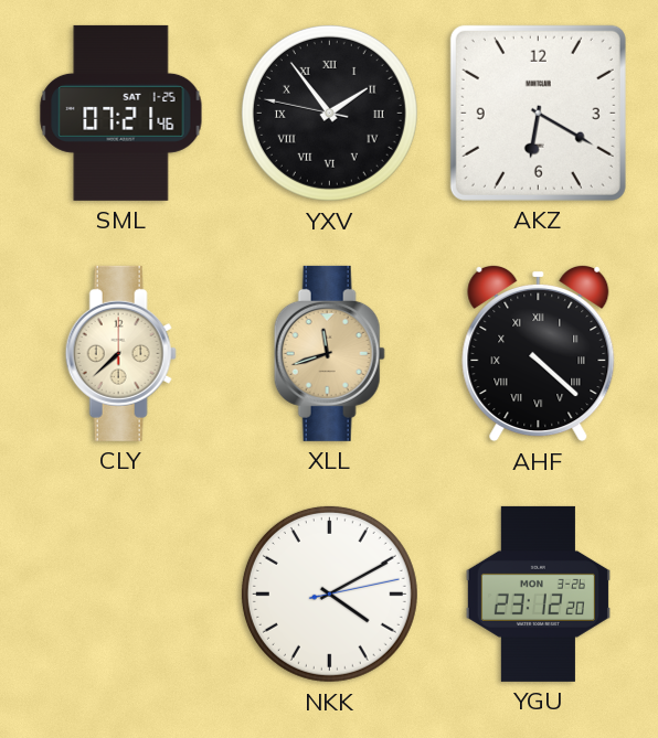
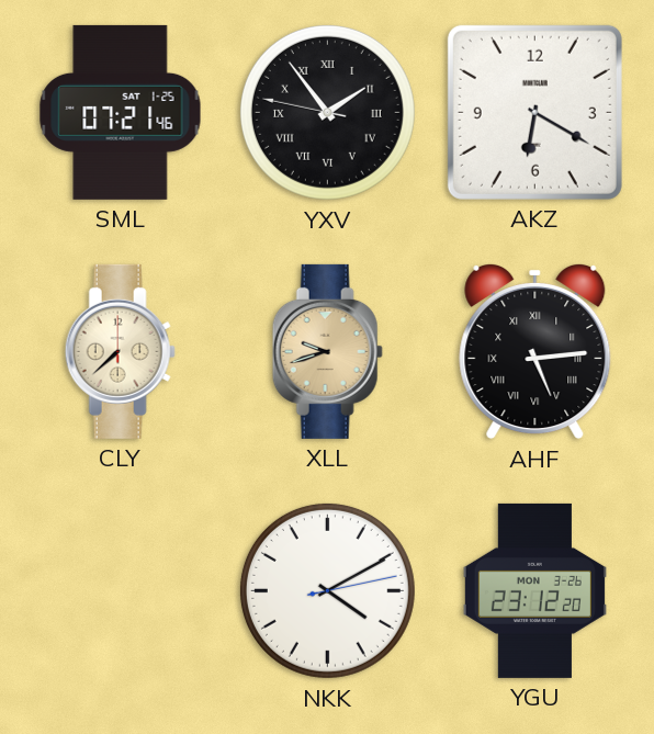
XLL: 11:42 -> 9:42
AHF: 4:22 -> 5:14
